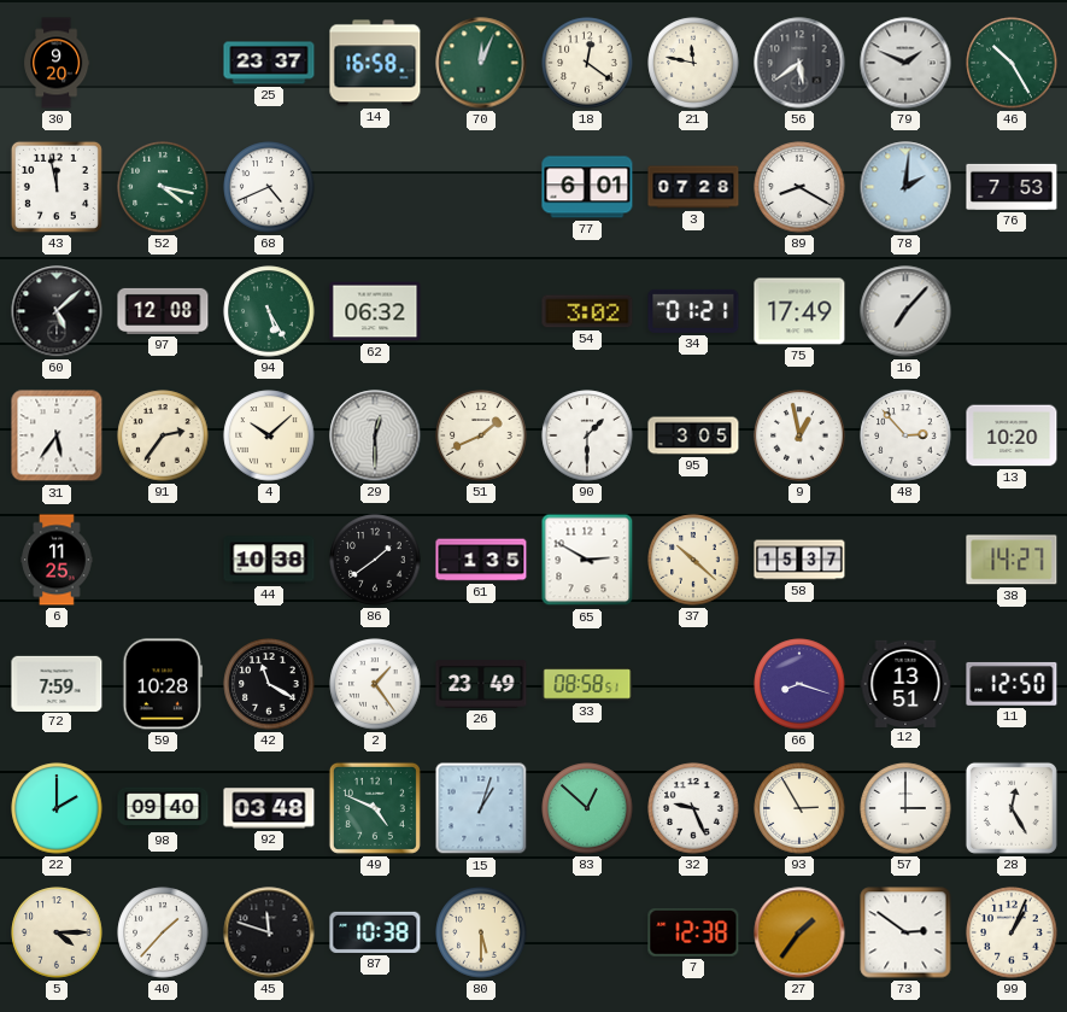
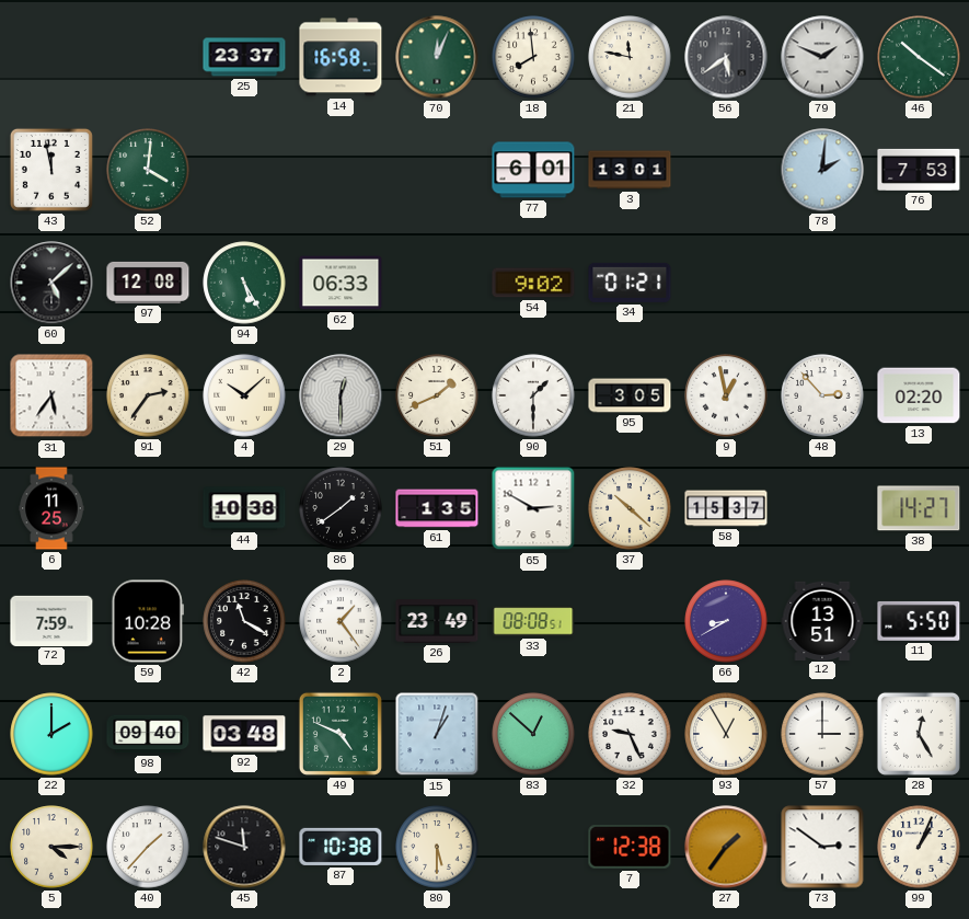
30: 9:20 -> none
18: 12:21 -> 7:59
46: 10:25 -> 10:21
52: 4:17 -> 4:01
68: 4:41 -> none
3: 07:28 -> 13:01
89: 8:20 -> none
62: 06:32 -> 06:33
54: 3:02 -> 9:02
75: 17:49 -> none
16: 7:07 -> none
13: 10:20 -> 02:20
33: 08:58 -> 08:08
66: 8:18 -> 8:40
11: 12:50 -> 5:50
93: 2:55 -> 12:55
